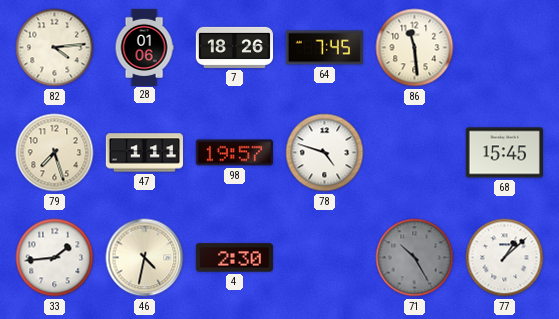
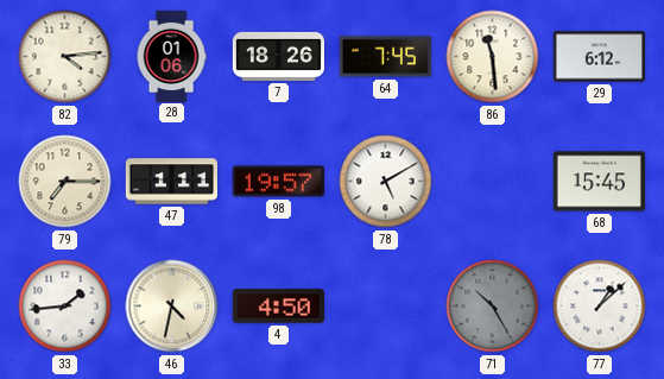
29: none -> 6:12
79: 7:27 -> 7:15
78: 4:48 -> 5:10
4: 2:30 -> 4:50
